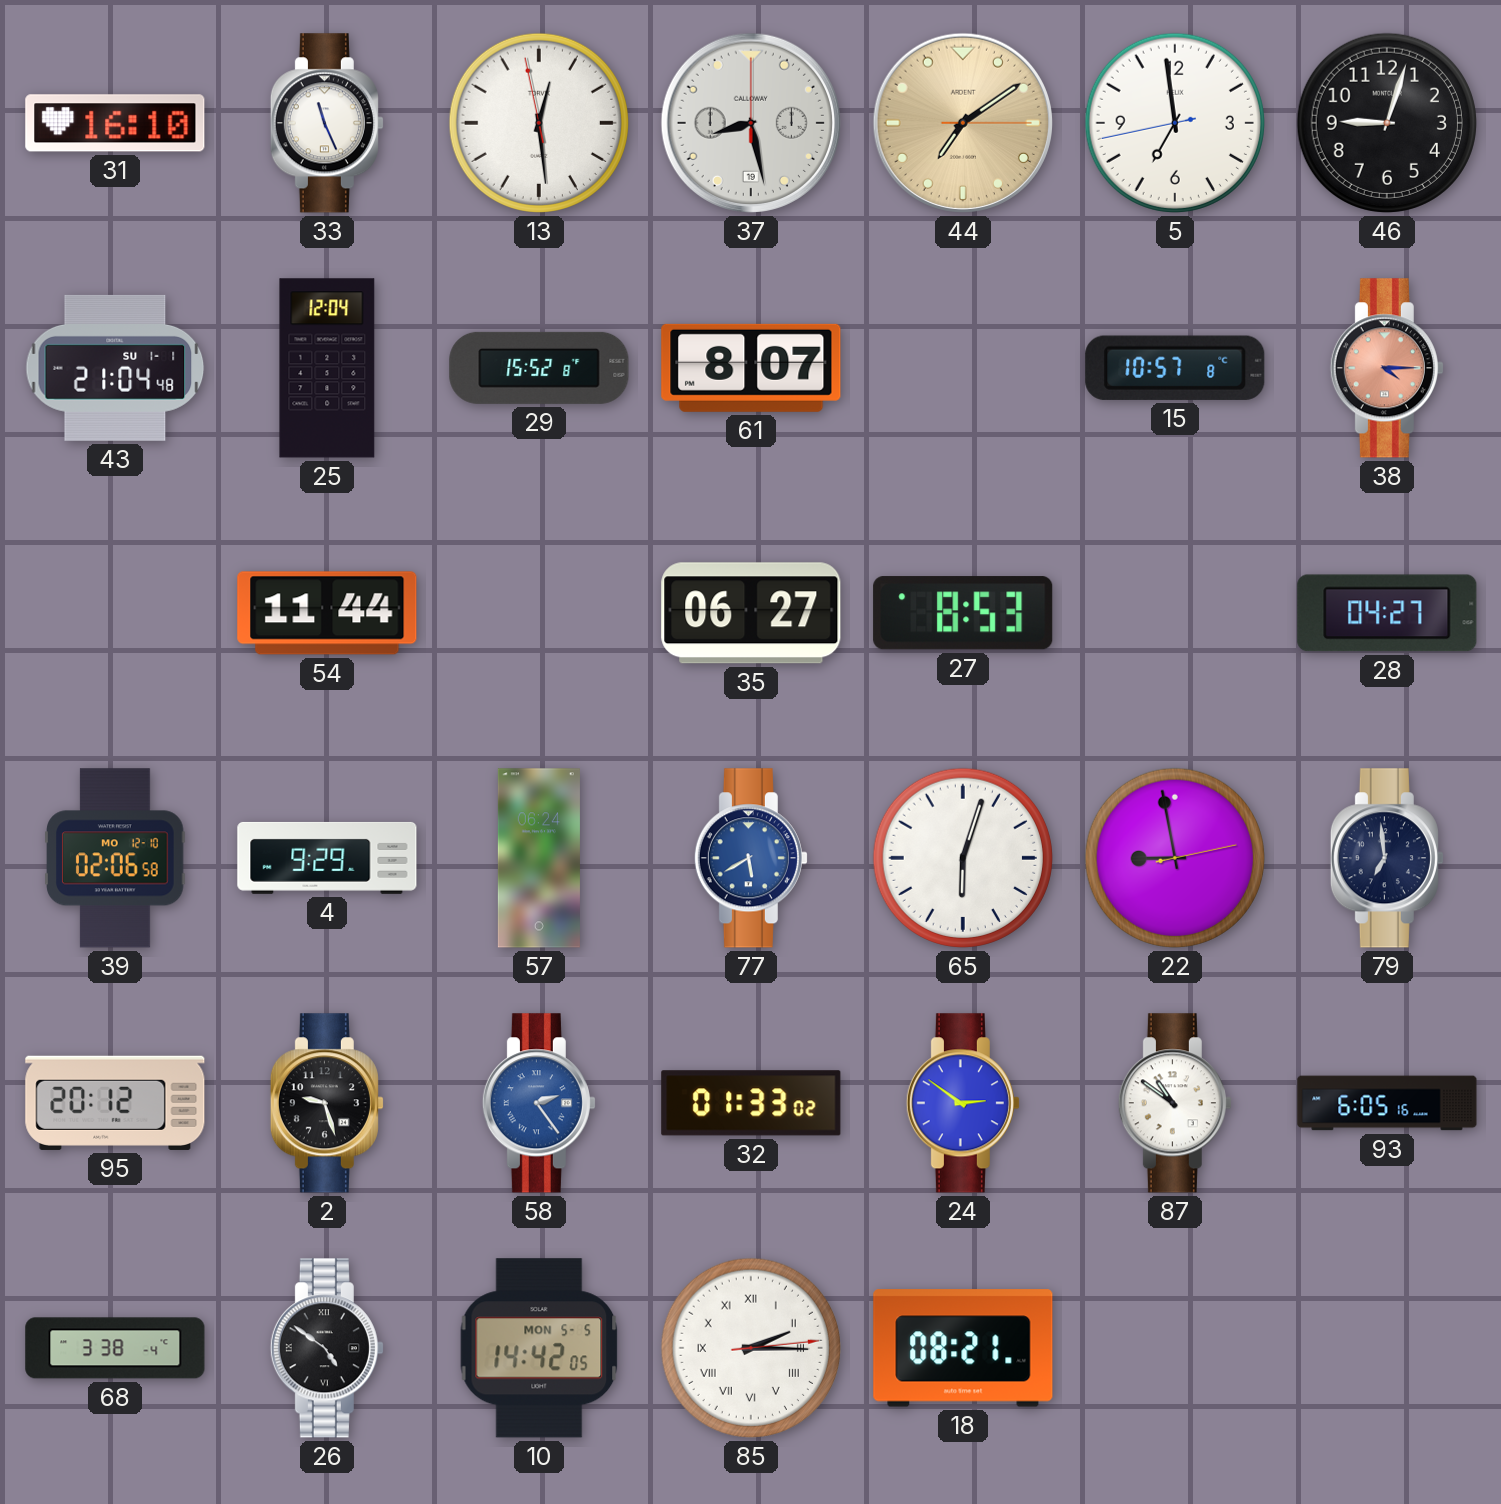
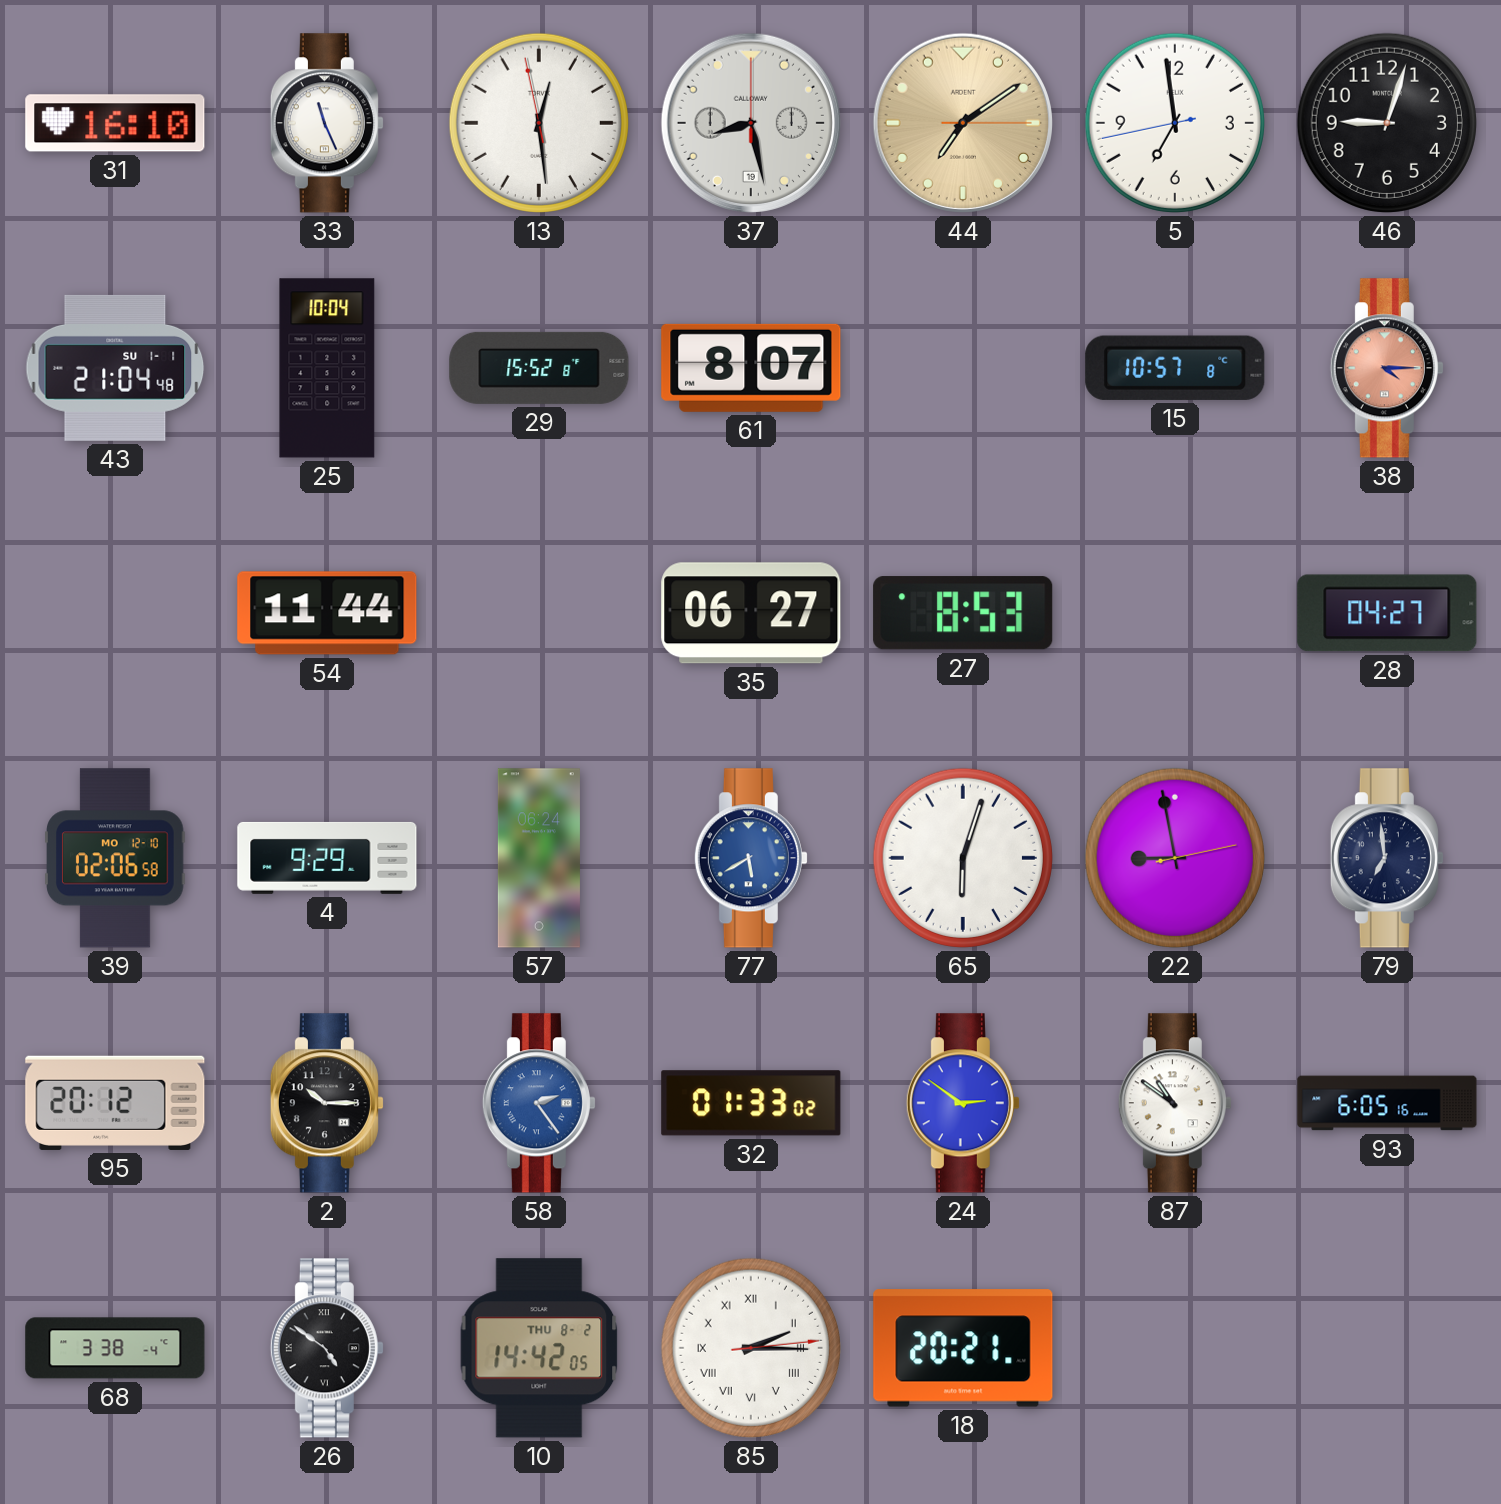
25: 12:04 -> 10:04
2: 9:27 -> 10:15
10 date: MON 5-5 -> THU 8-2
18: 08:21 -> 20:21
